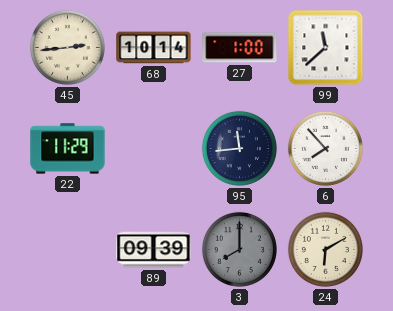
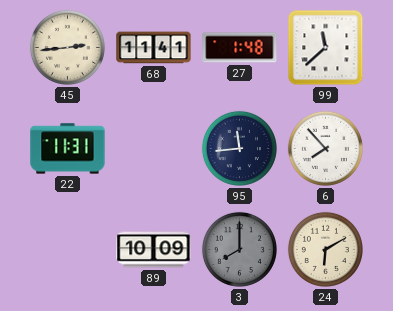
68: 10:14 -> 11:41
27: 1:00 -> 1:48
22: 11:29 -> 11:31
89: 09:39 -> 10:09
